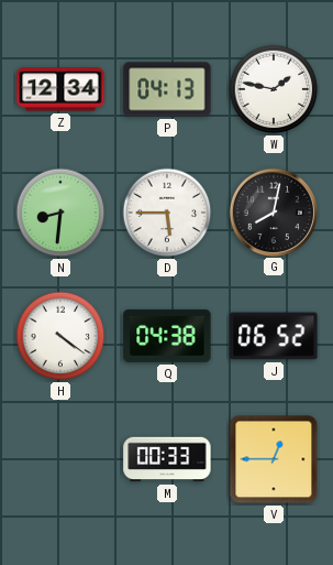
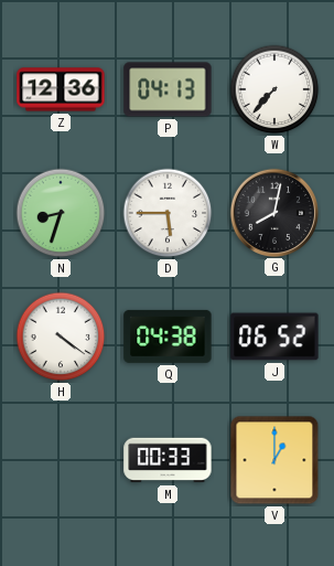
Z: 12:34 -> 12:36
W: 1:47 -> 7:37
N: 8:31 -> 8:33
V: 12:45 -> 1:00
